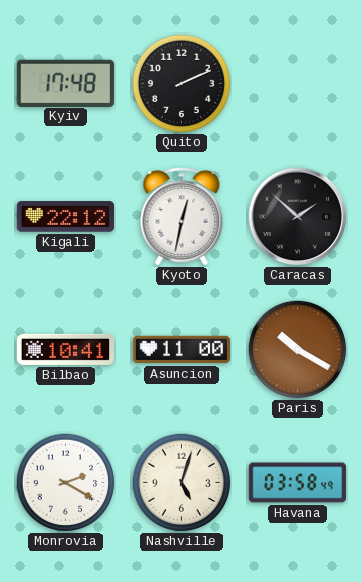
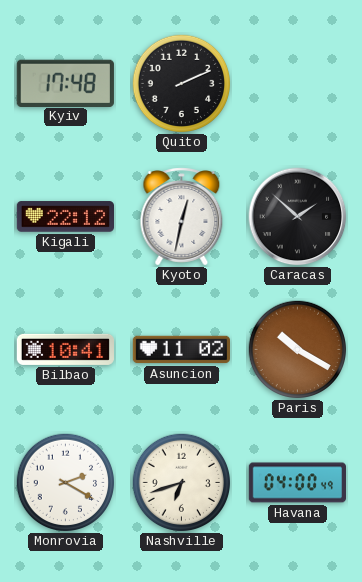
Asuncion: 11:00 -> 11:02
Nashville: 5:03 -> 6:42
Havana: 03:58 -> 04:00
